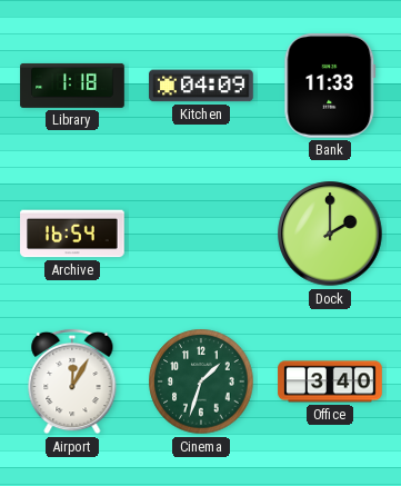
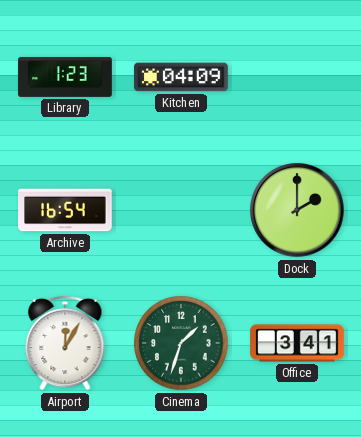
Library: 1:18 -> 1:23
Bank: 11:33 -> none
Office: 3:40 -> 3:41
